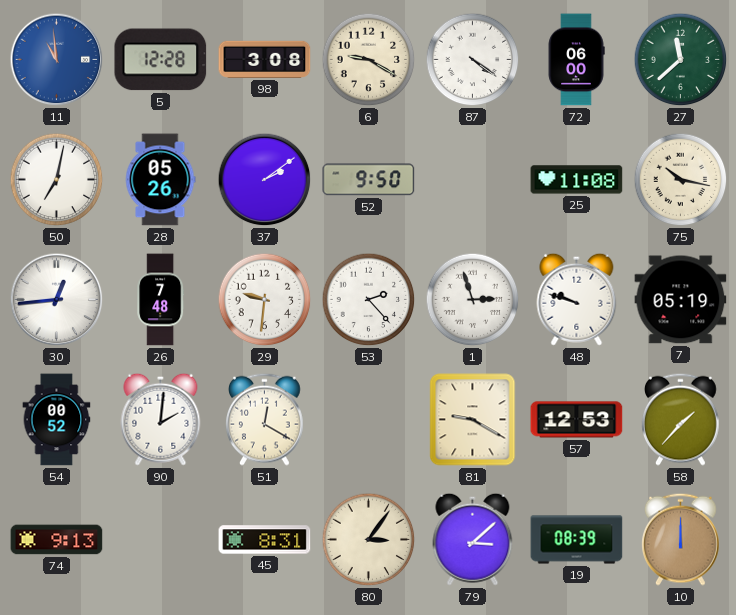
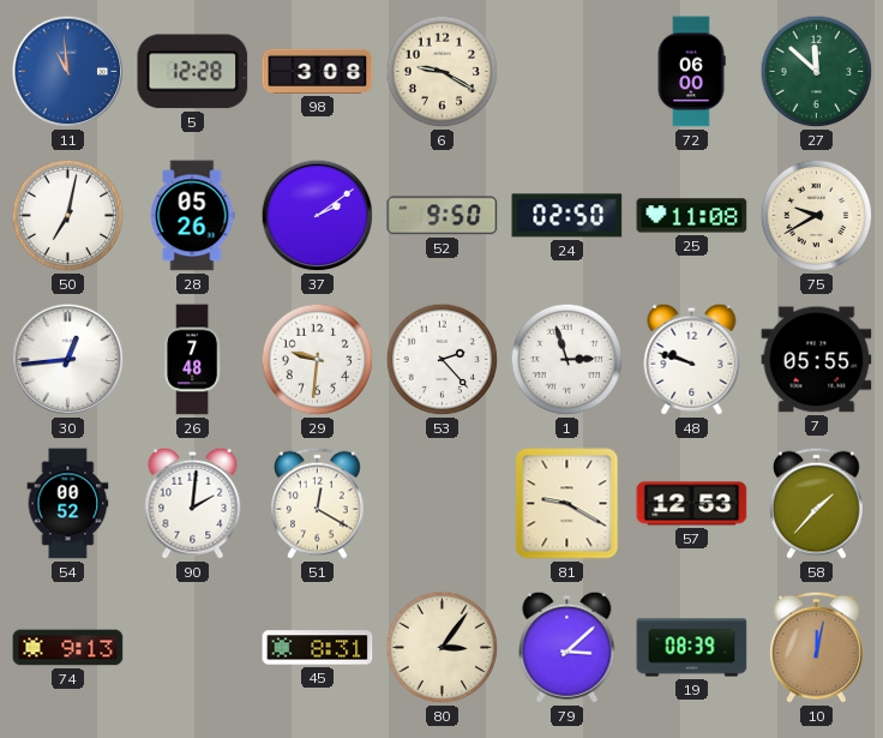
87: 4:21 -> none
27: 11:38 -> 11:52
24: none -> 02:50
75: 10:17 -> 9:40
7: 05:19 -> 05:55
10: 12:00 -> 12:02
